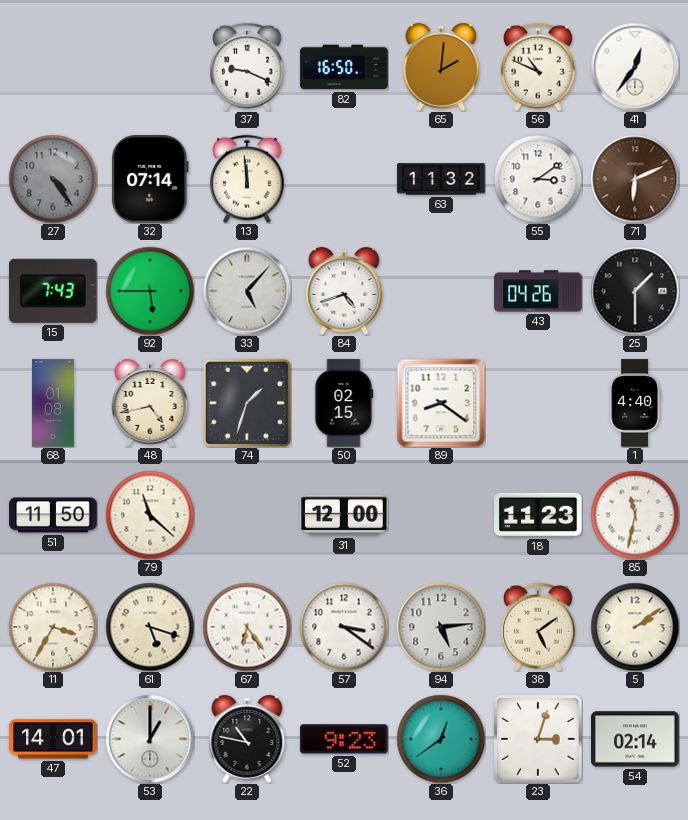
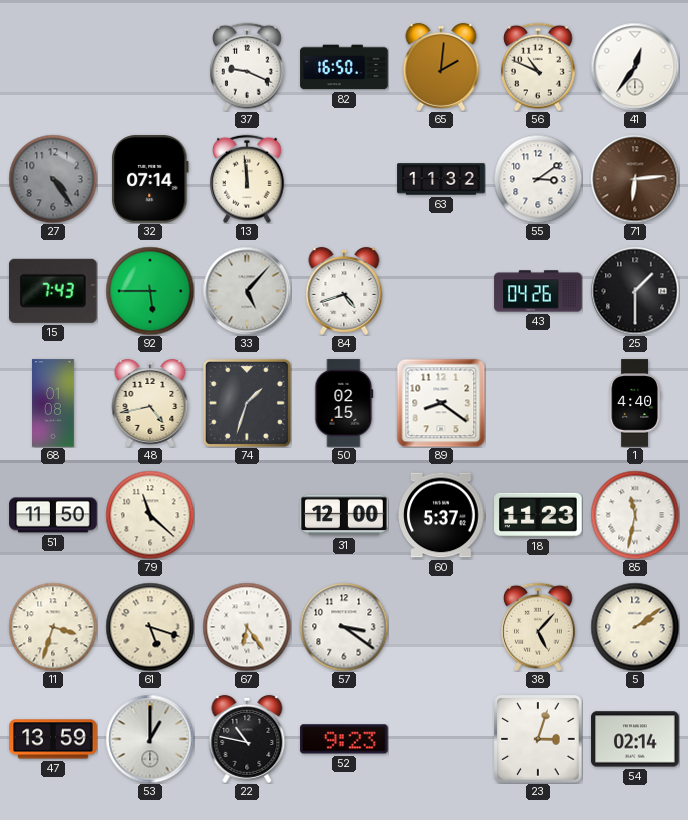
71: 6:11 -> 6:14
60: none -> 5:37
11: 3:35 -> 3:33
94: 5:14 -> none
38: 5:09 -> 5:07
47: 14:01 -> 13:59
36: 12:39 -> none
